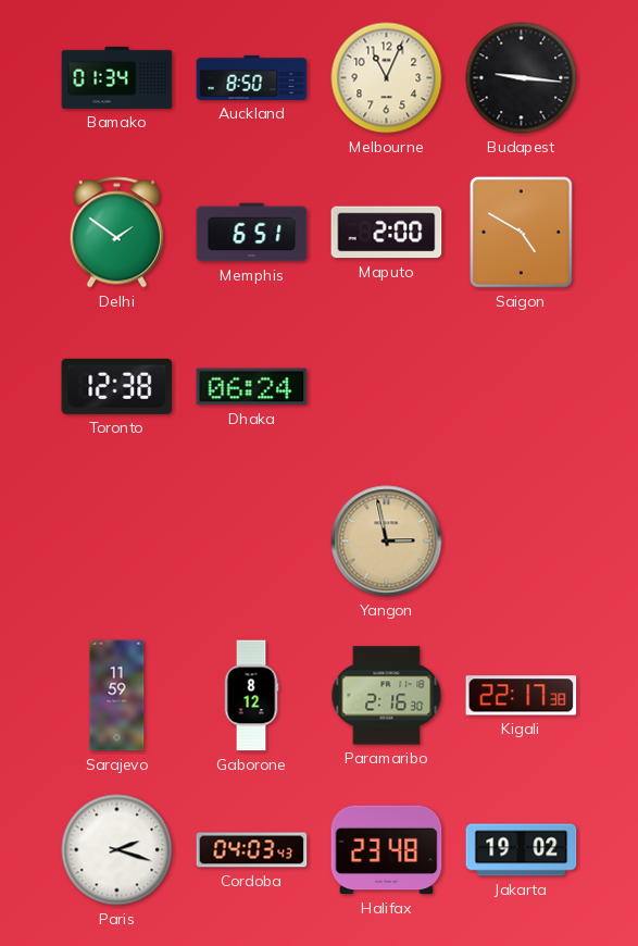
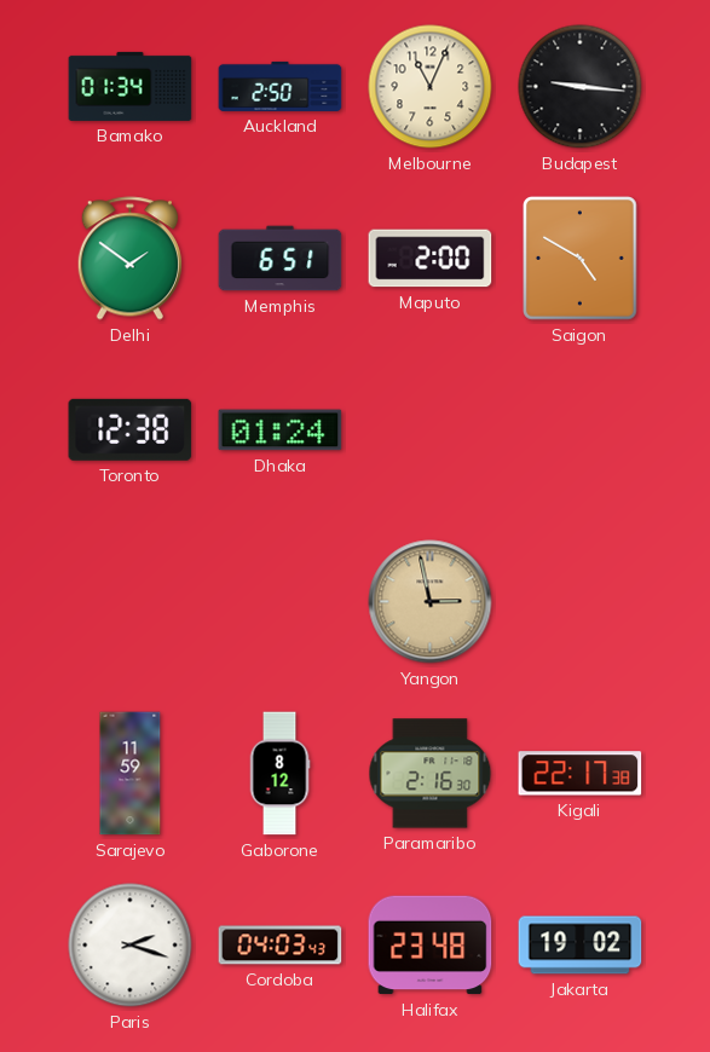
Auckland: 8:50 -> 2:50
Dhaka: 06:24 -> 01:24
